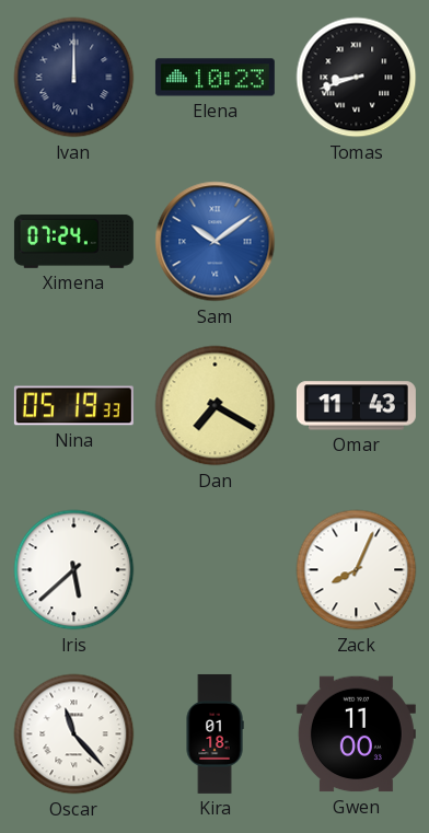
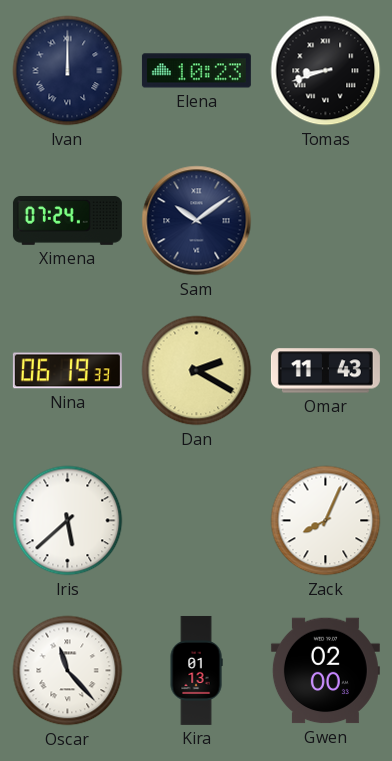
Sam dial: blue -> navy
Nina: 05:19 -> 06:19
Dan: 7:20 -> 2:20
Kira: 01:18 -> 01:13
Gwen: 11:00 -> 02:00
